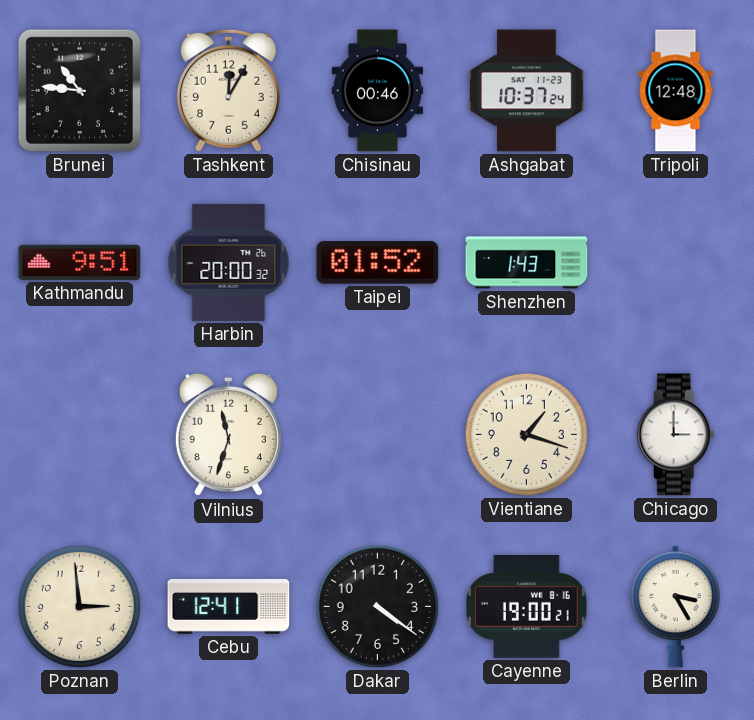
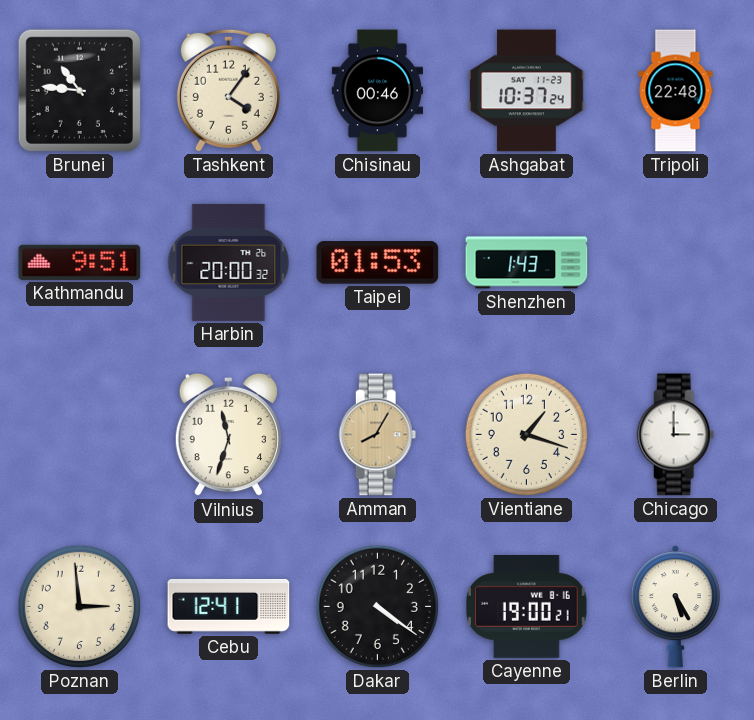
Tashkent: 12:05 -> 4:06
Tripoli: 12:48 -> 22:48
Taipei: 01:52 -> 01:53
Amman: none -> 8:05
Berlin: 3:25 -> 5:25
